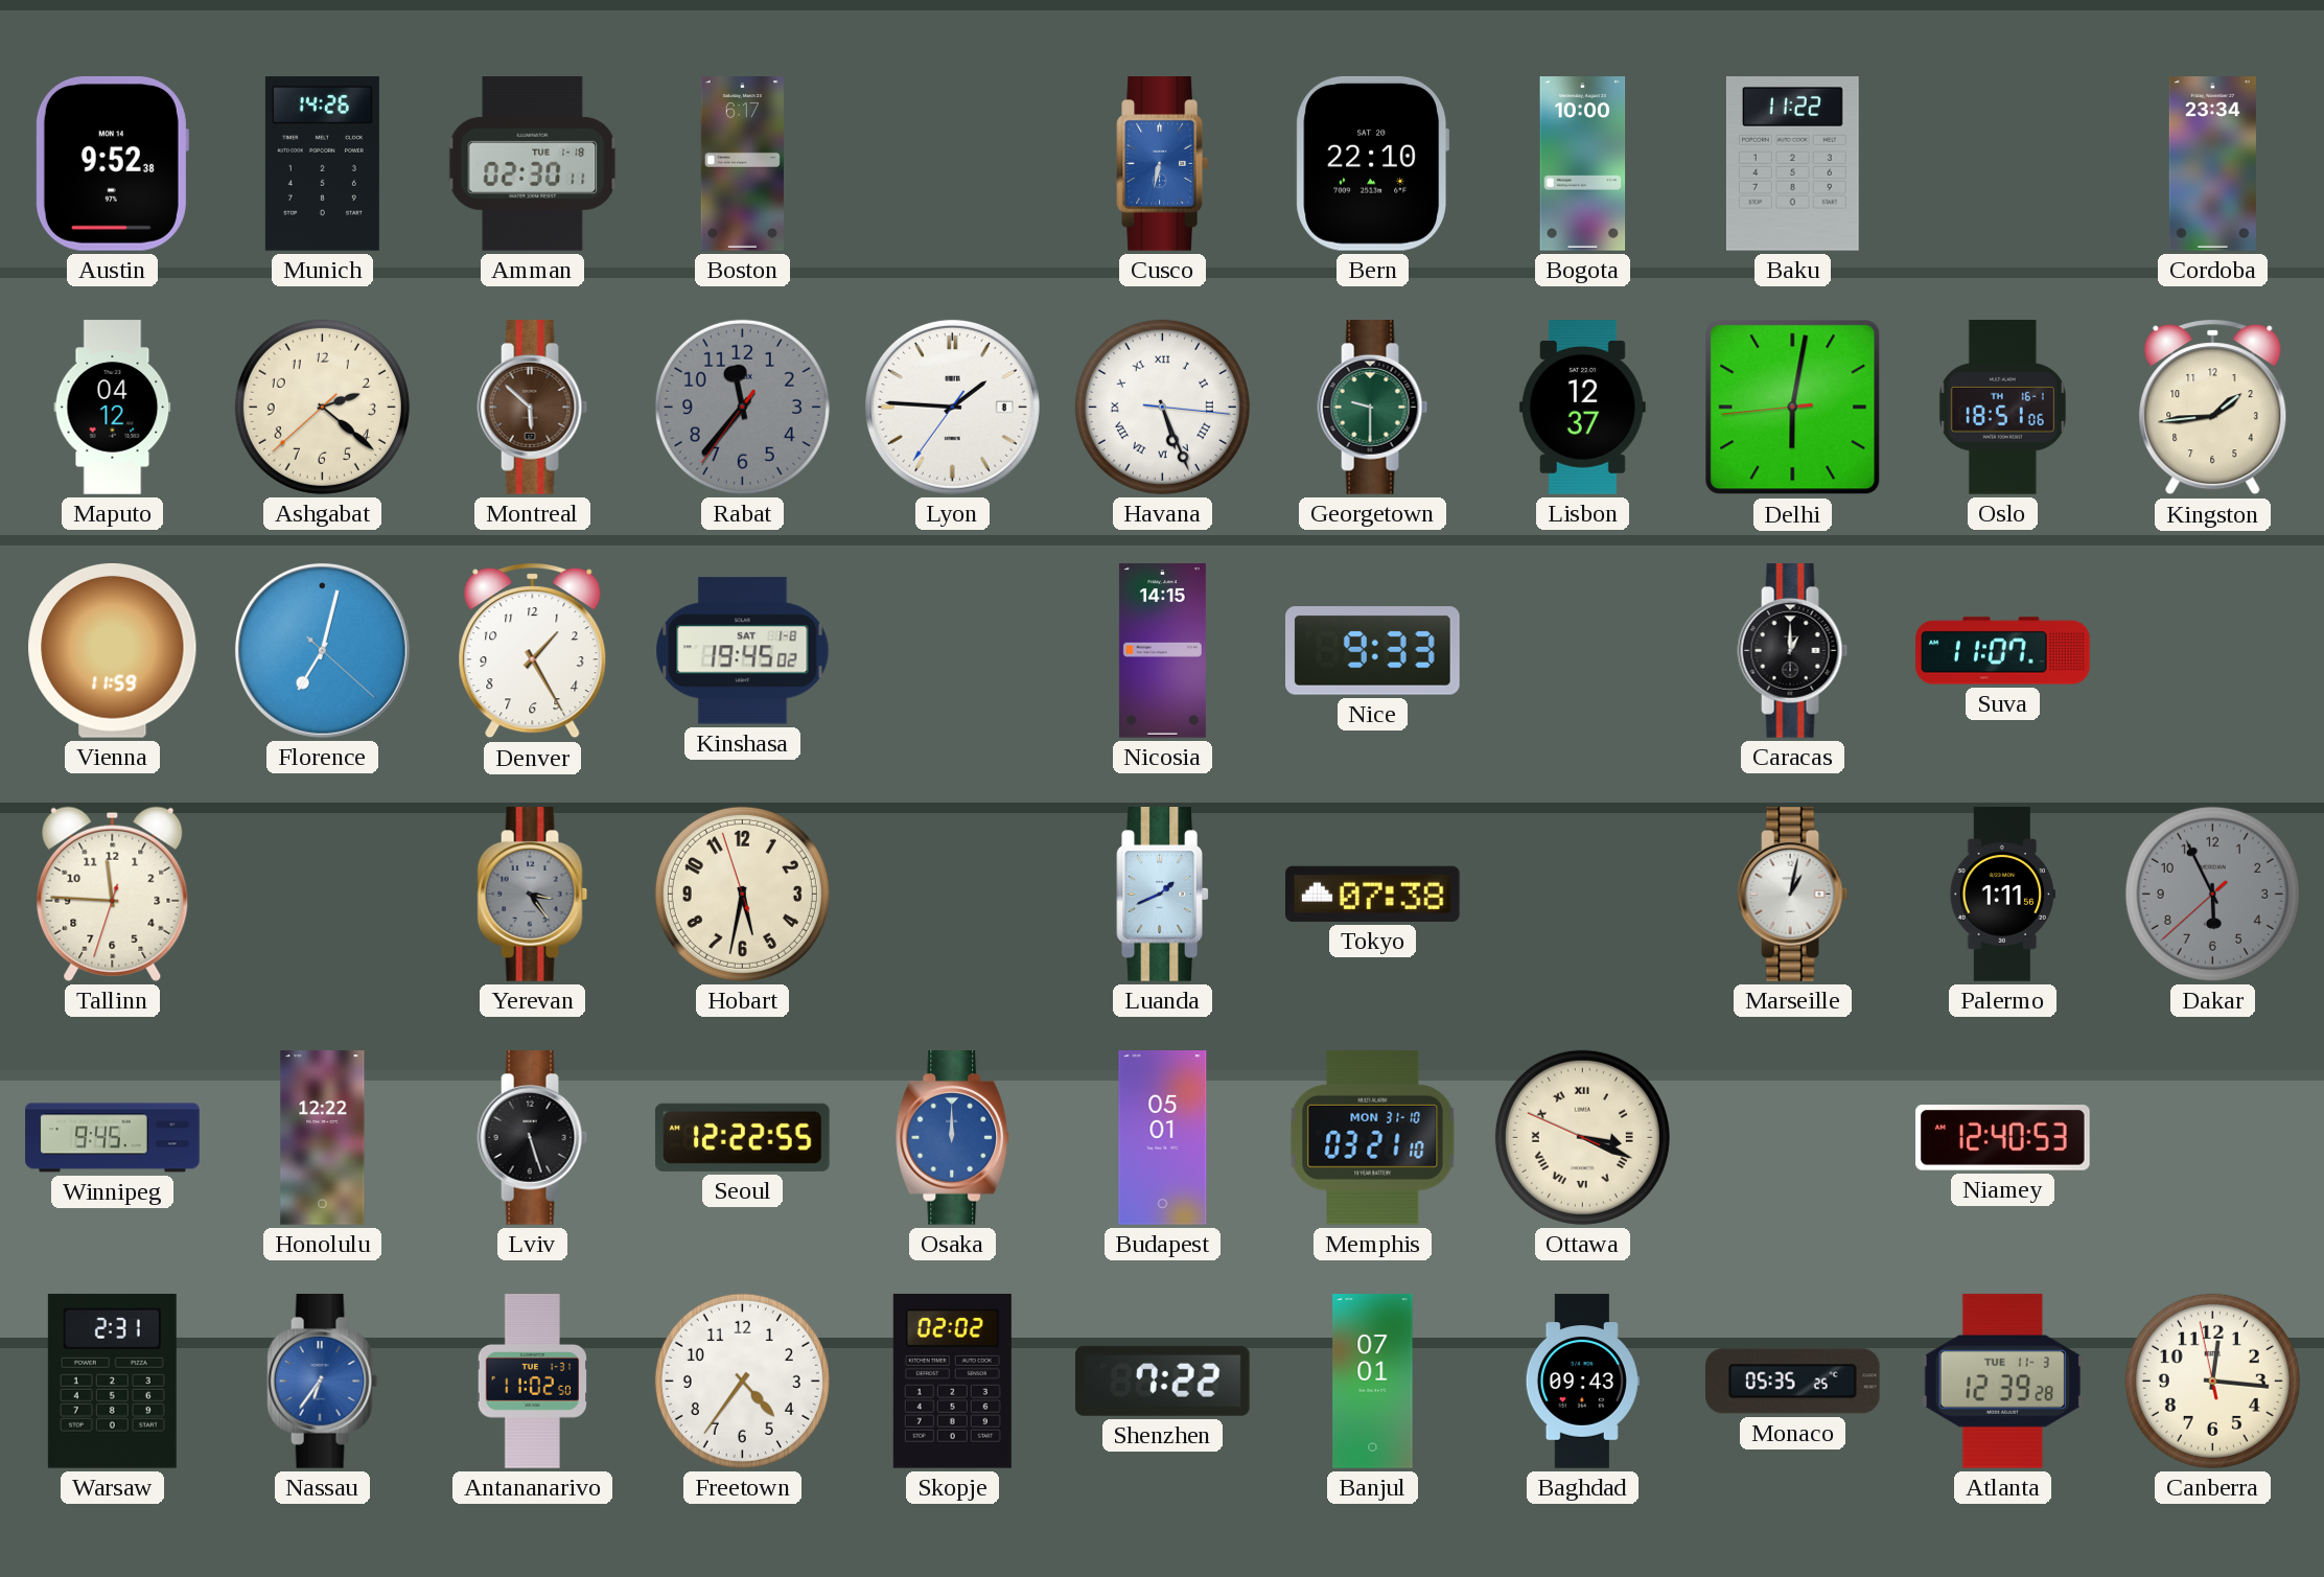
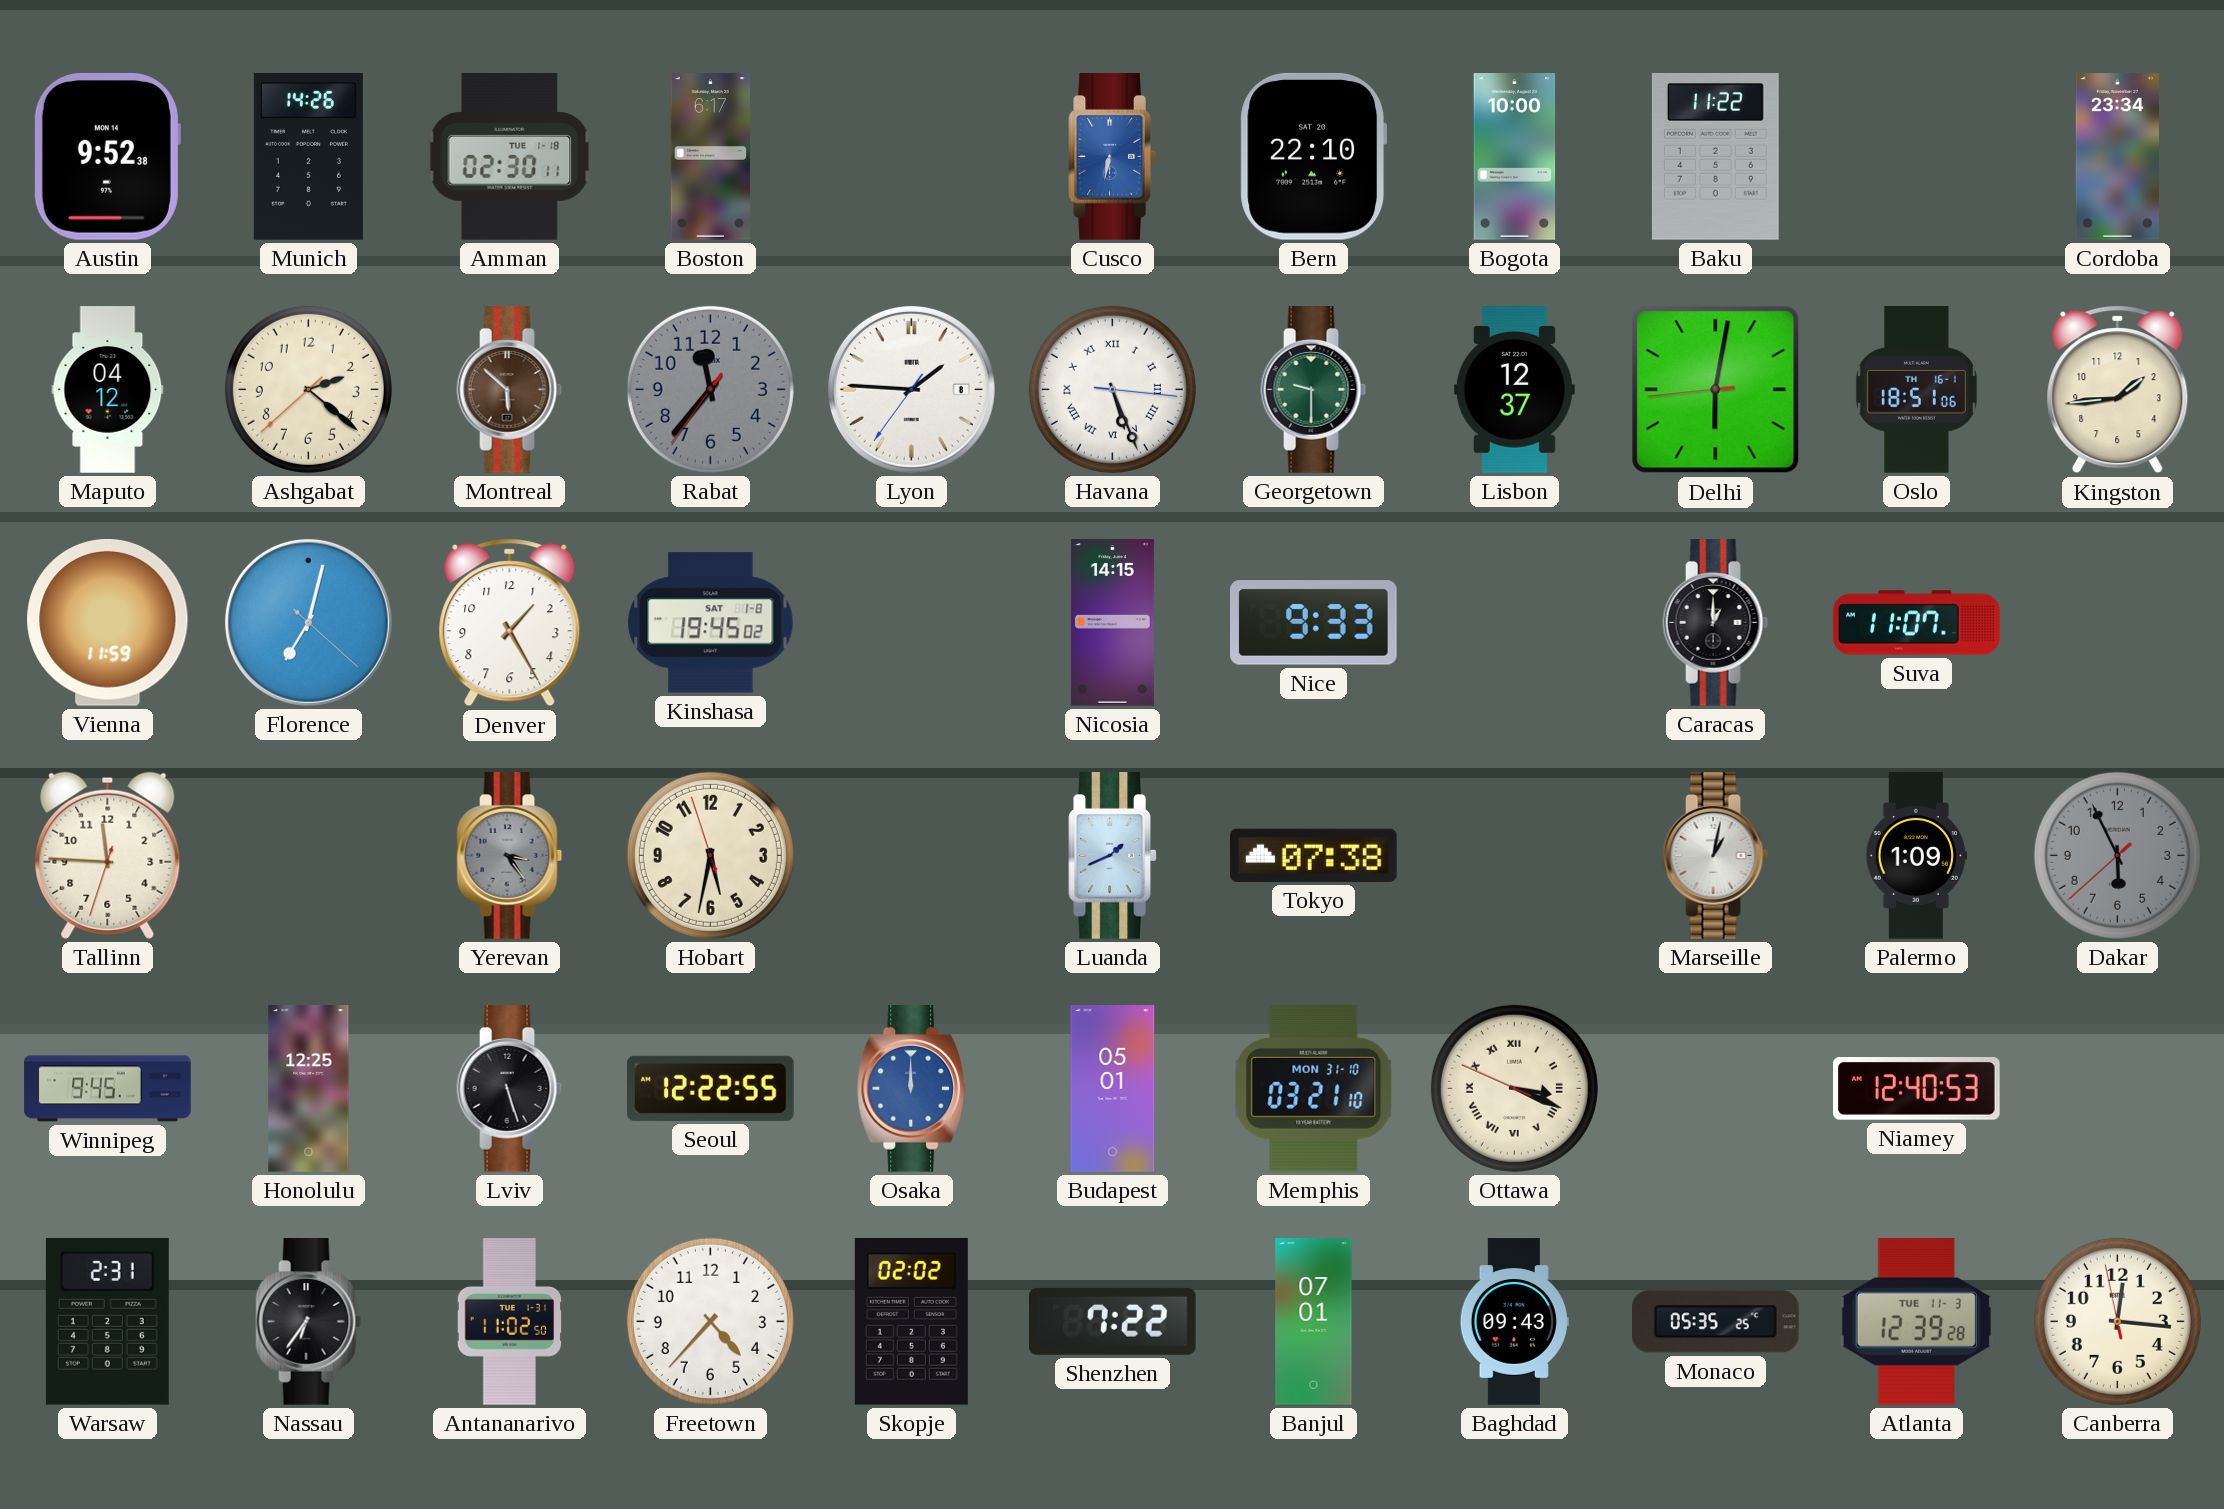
Palermo: 1:11 -> 1:09
Honolulu: 12:22 -> 12:25
Nassau dial: blue -> black
Freetown: 4:36 -> 4:37
